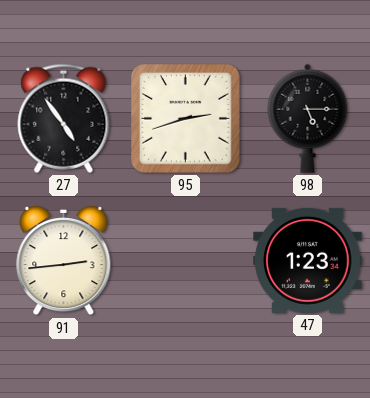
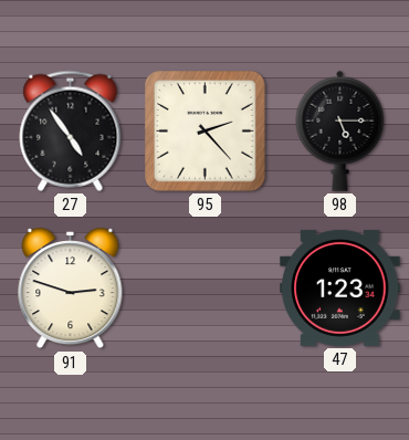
95: 2:42 -> 2:23
91: 2:44 -> 2:48
